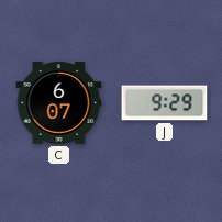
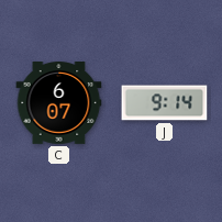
J: 9:29 -> 9:14
